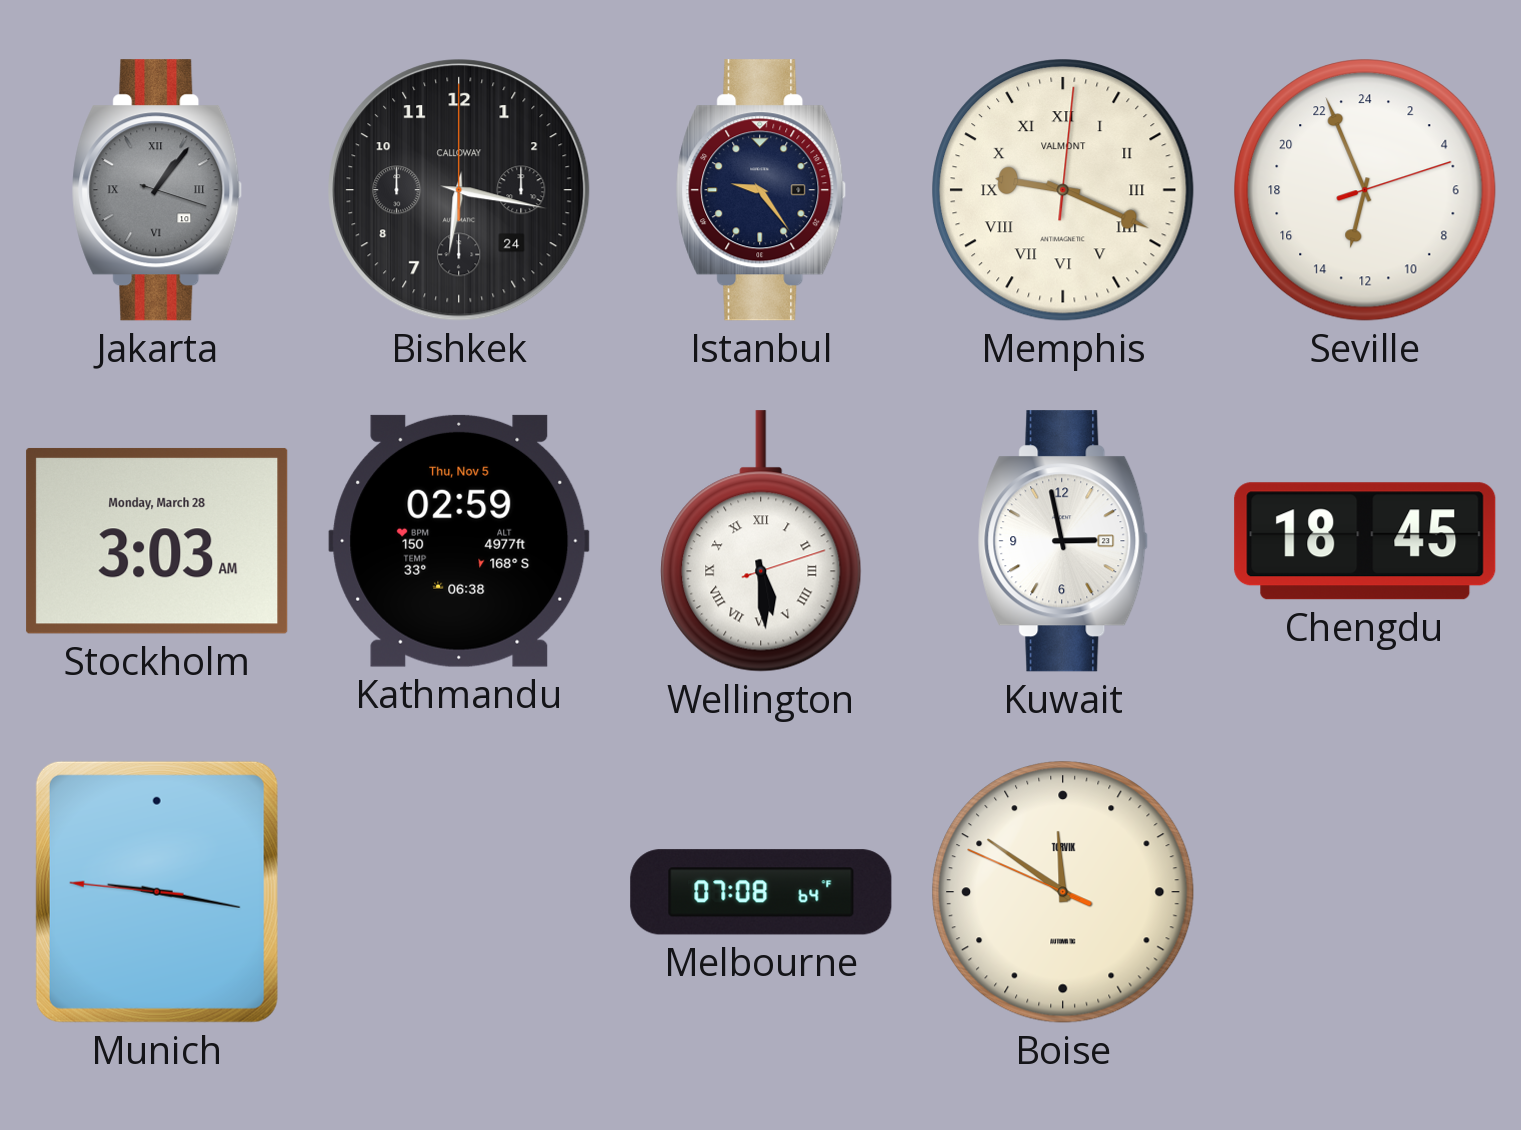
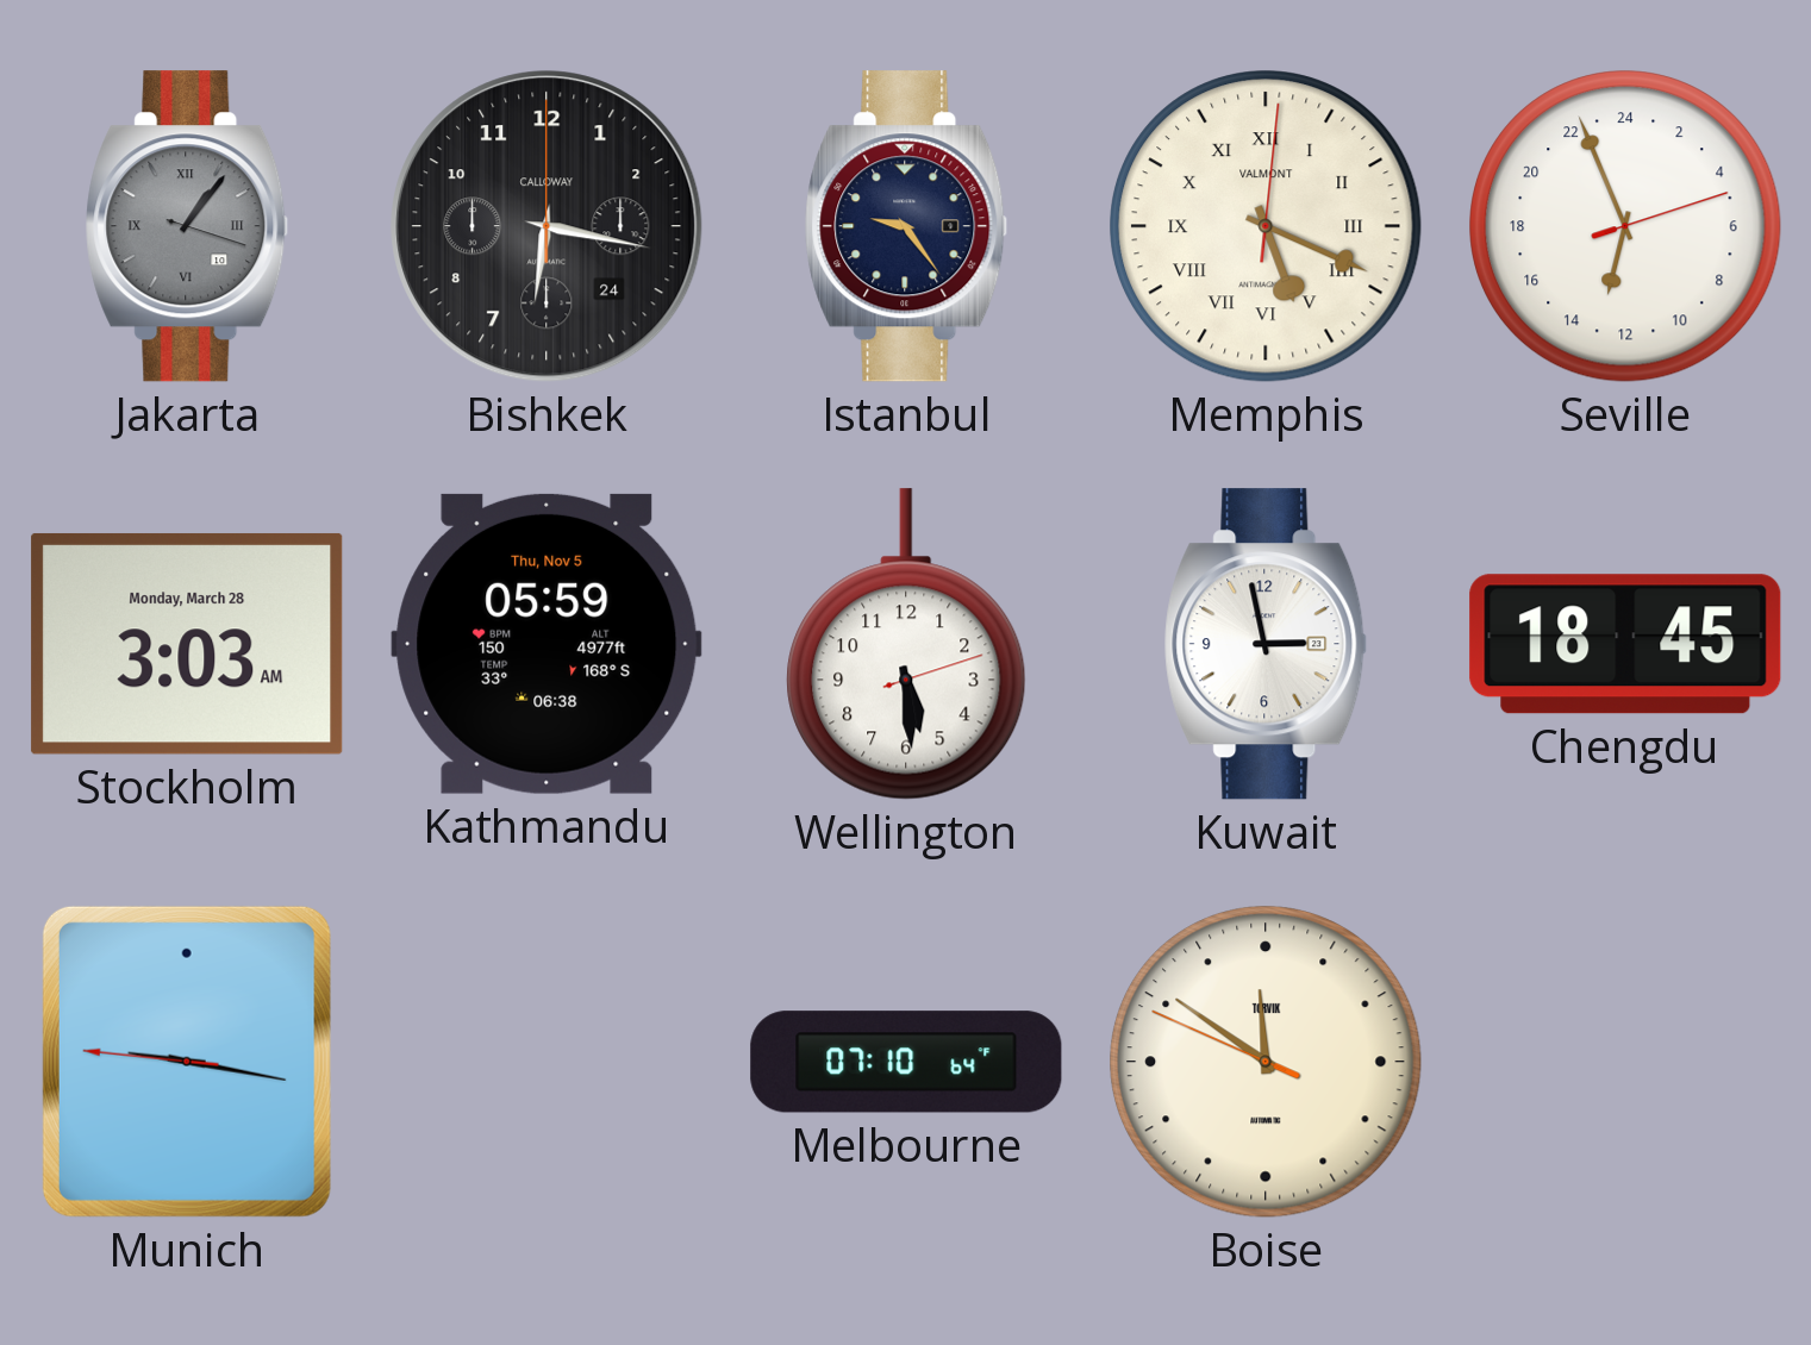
Memphis: 9:19 -> 5:19
Kathmandu: 02:59 -> 05:59
Wellington numerals: Roman -> Arabic
Melbourne: 07:08 -> 07:10
